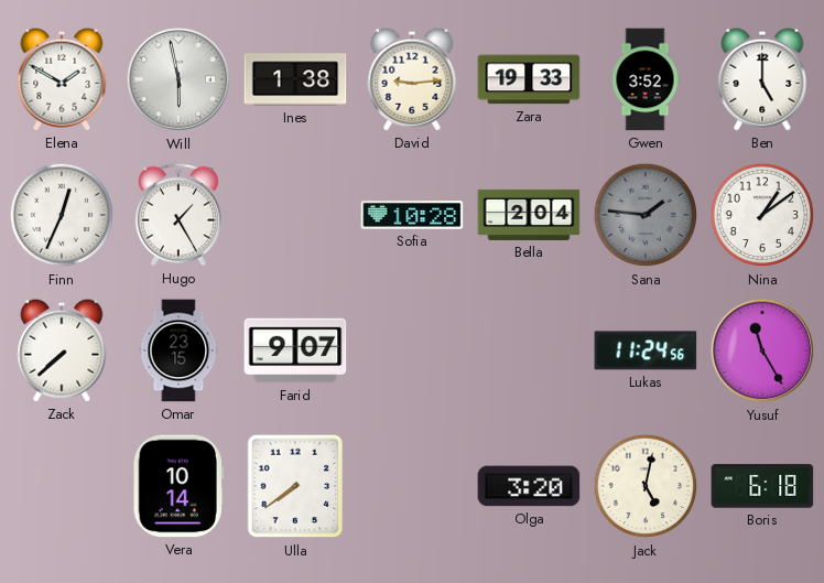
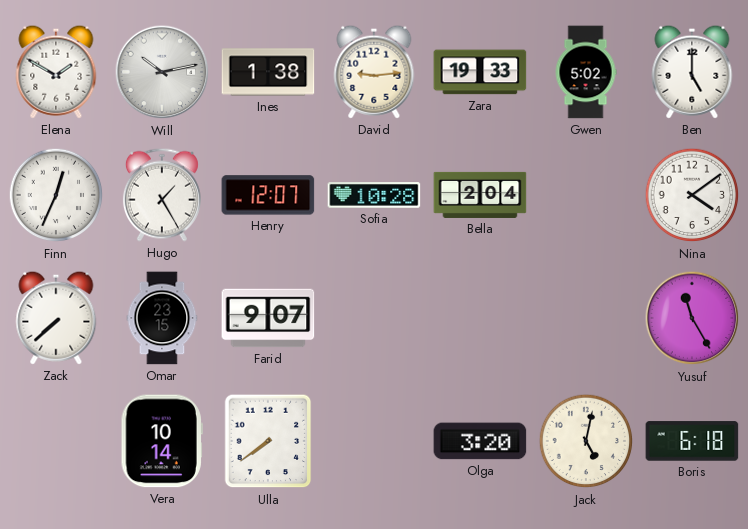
Will: 5:58 -> 10:13
Gwen: 3:52 -> 5:02
Henry: none -> 12:07
Sana: 1:46 -> none
Nina: 1:09 -> 4:09
Lukas: 11:24 -> none
